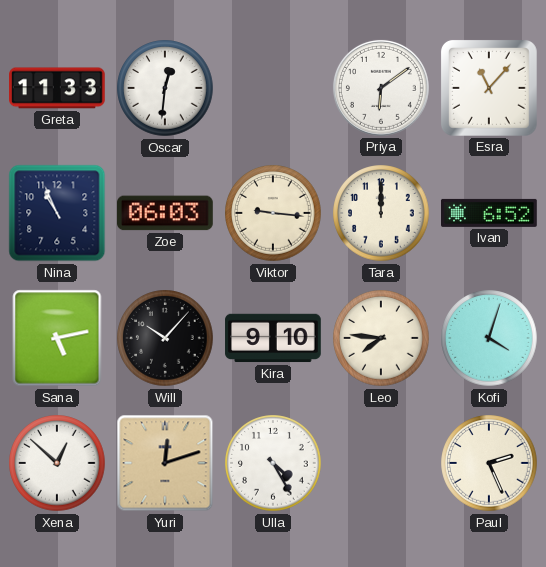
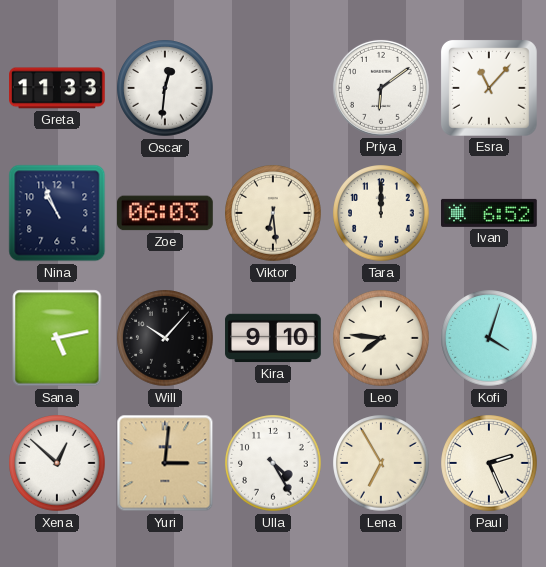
Viktor: 9:16 -> 6:29
Yuri: 12:12 -> 3:01
Lena: none -> 6:55
